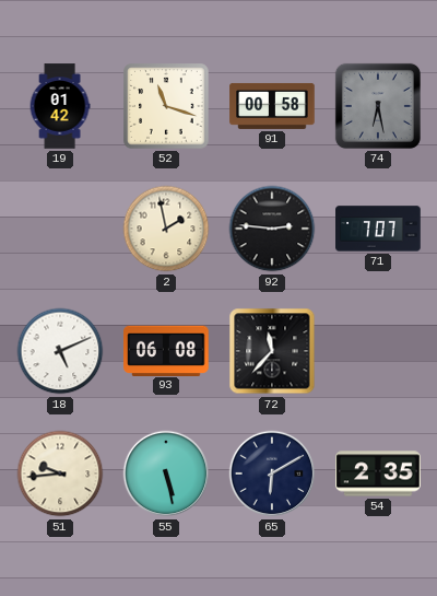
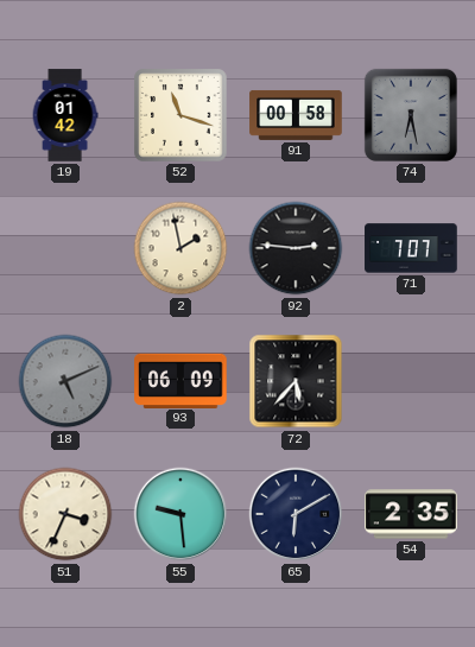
18 dial: white -> grey
93: 06:08 -> 06:09
72: 11:37 -> 5:37
51: 9:44 -> 3:34
55: 5:28 -> 9:29
